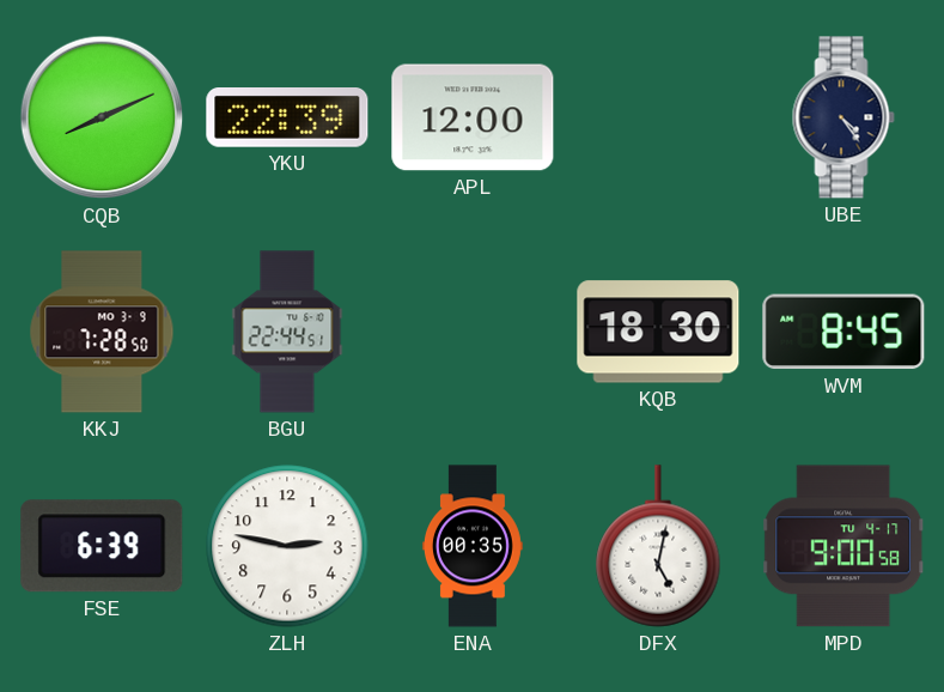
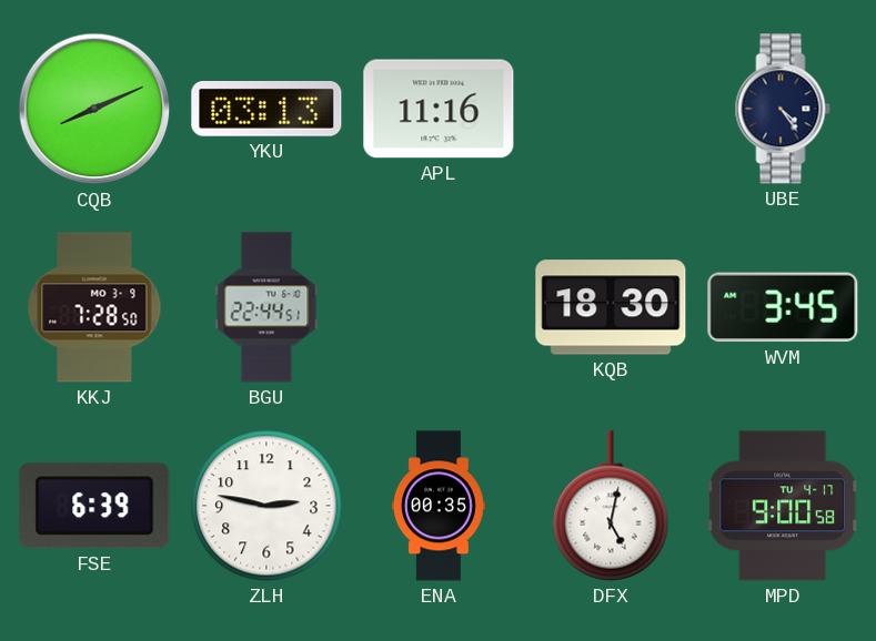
YKU: 22:39 -> 03:13
APL: 12:00 -> 11:16
WVM: 8:45 -> 3:45
